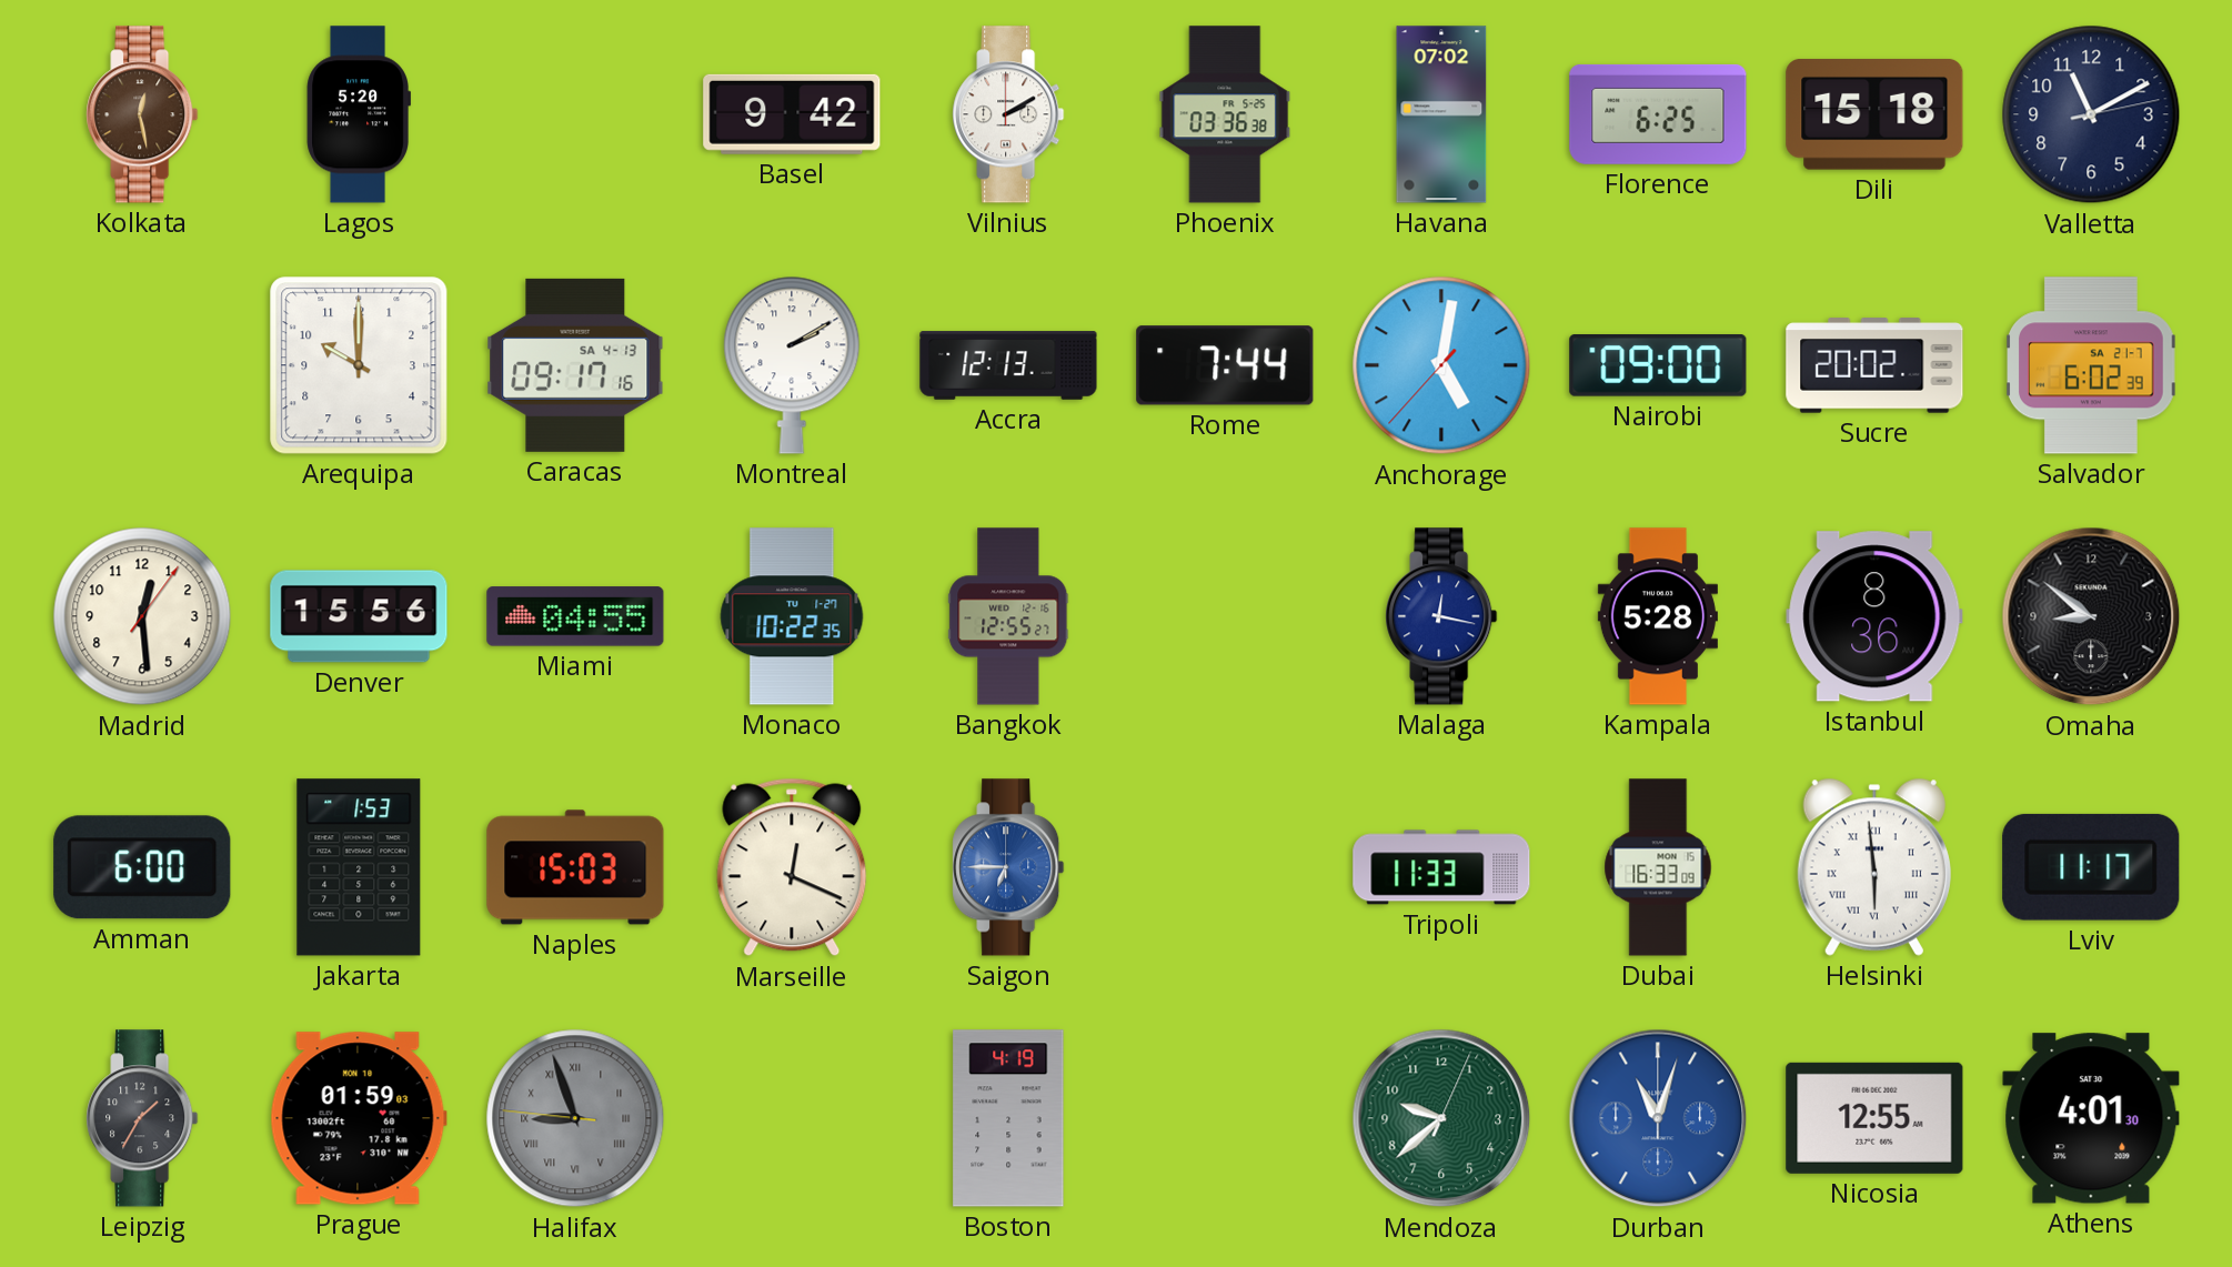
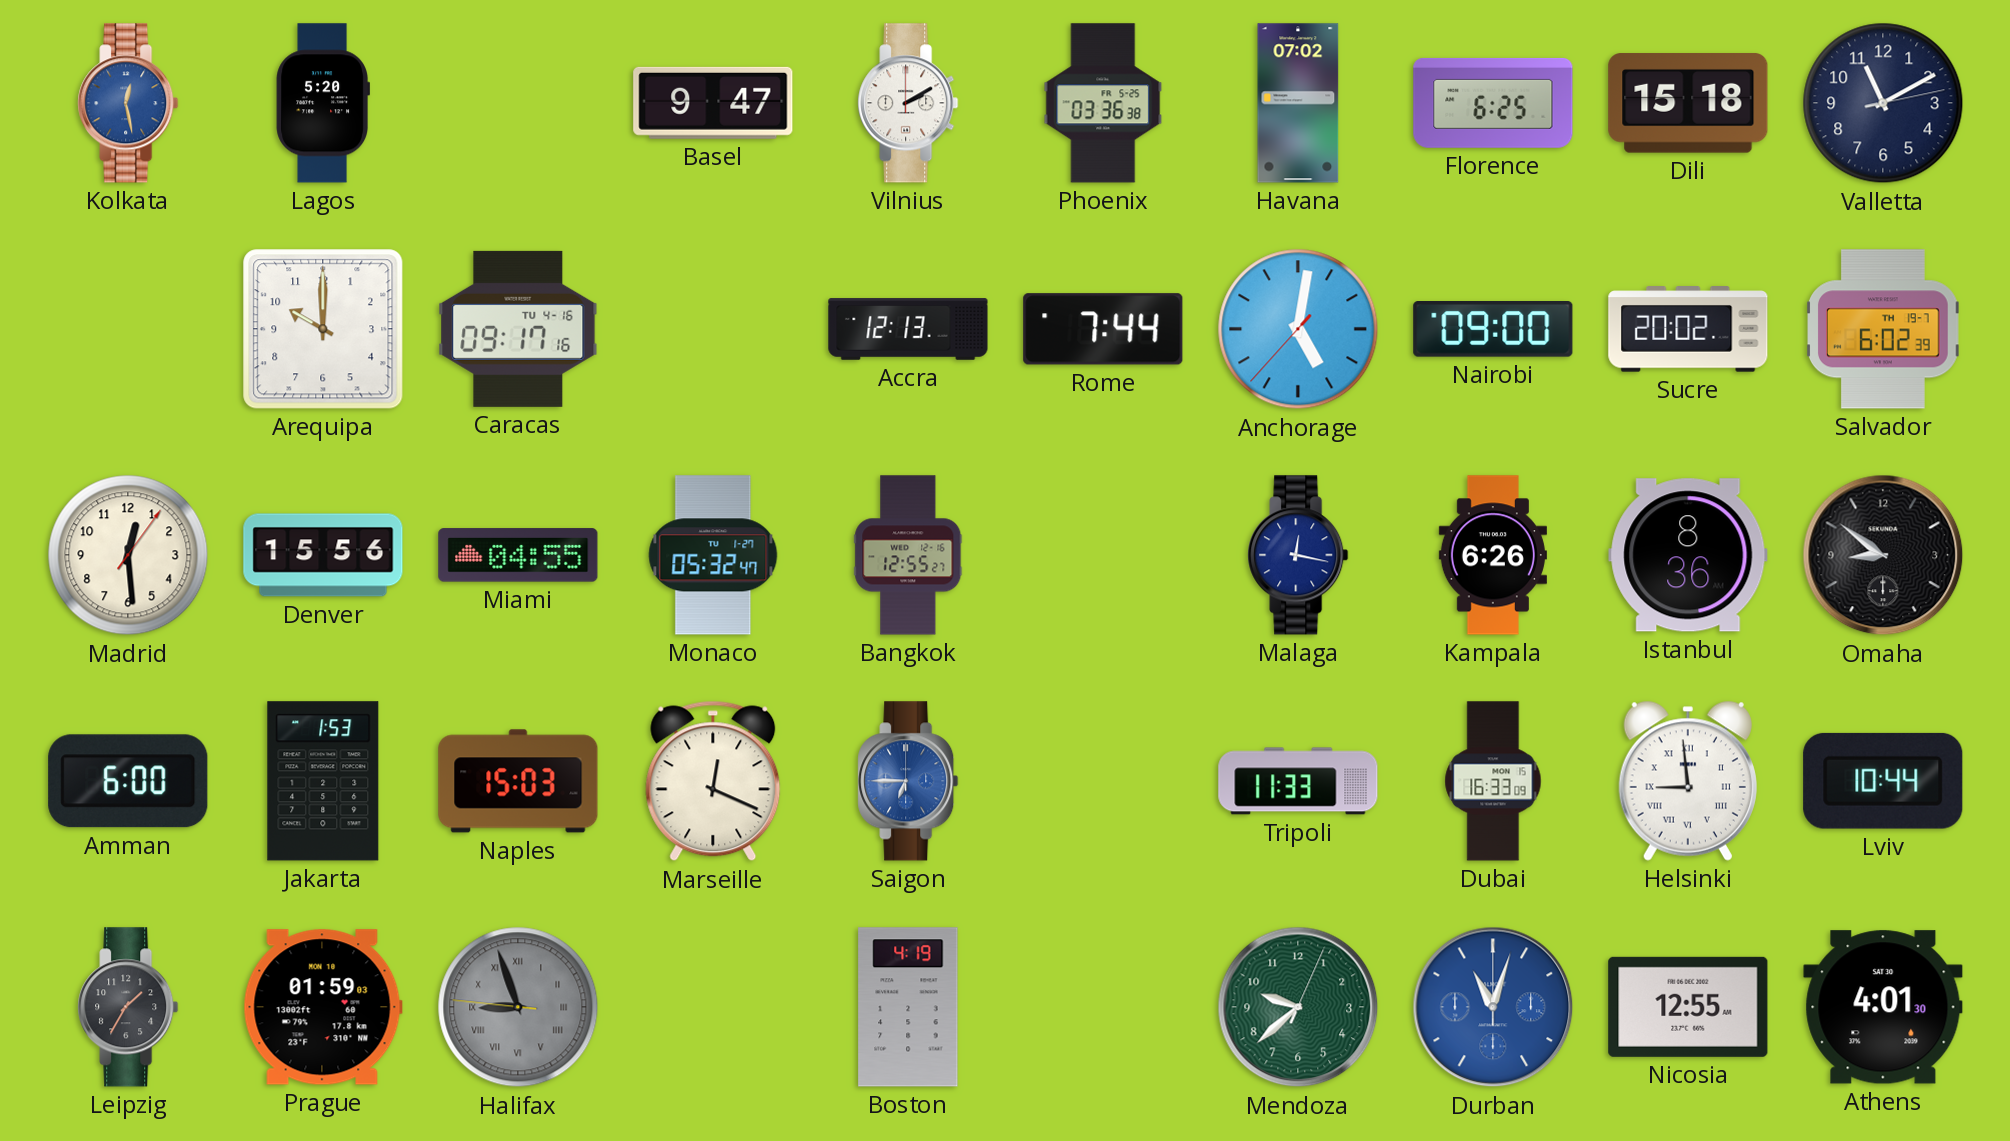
Kolkata dial: brown -> blue
Basel: 9:42 -> 9:47
Caracas date: SA 4-13 -> TU 4-16
Montreal: 2:10 -> none
Salvador date: SA 21-7 -> TH 19-7
Monaco: 10:22 -> 05:32
Kampala: 5:28 -> 6:26
Helsinki: 5:59 -> 8:59
Lviv: 11:17 -> 10:44
